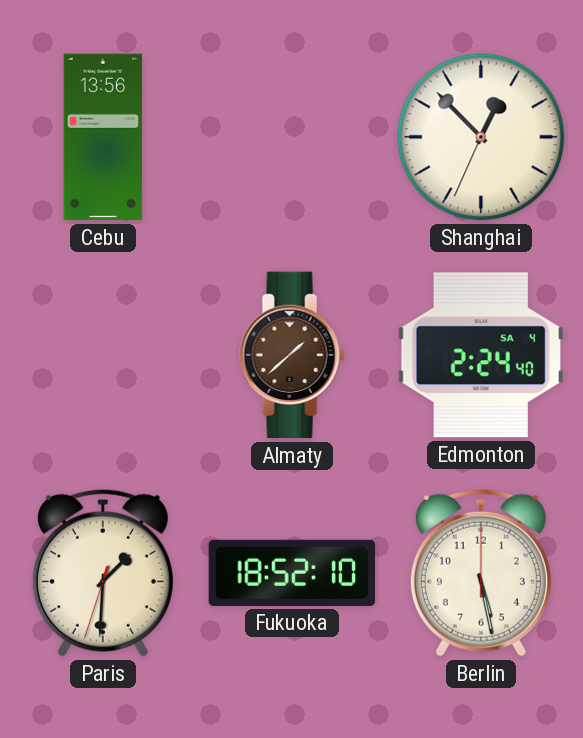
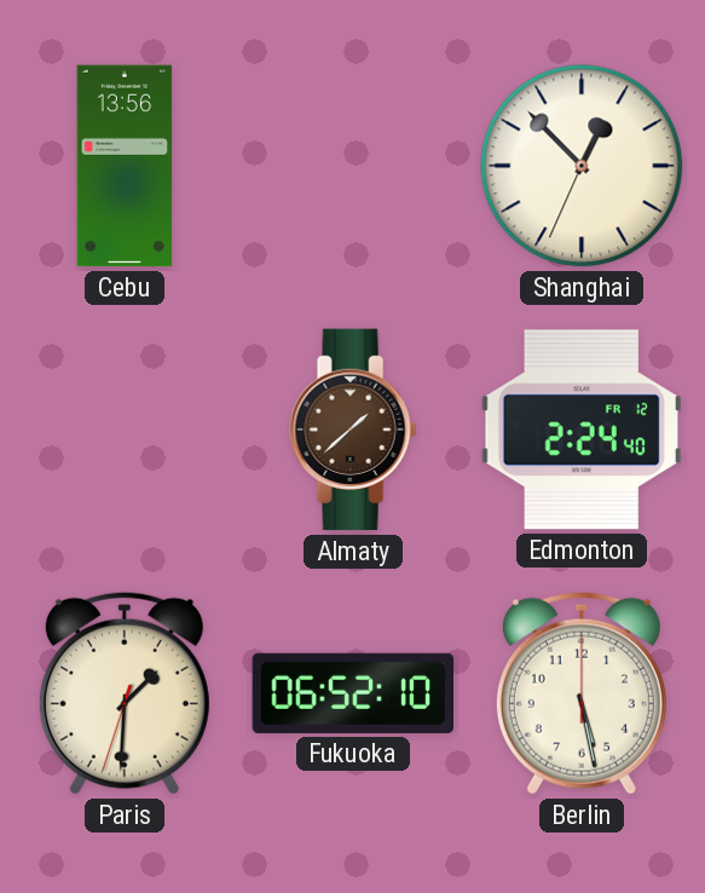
Edmonton date: SA 4 -> FR 12
Fukuoka: 18:52 -> 06:52
